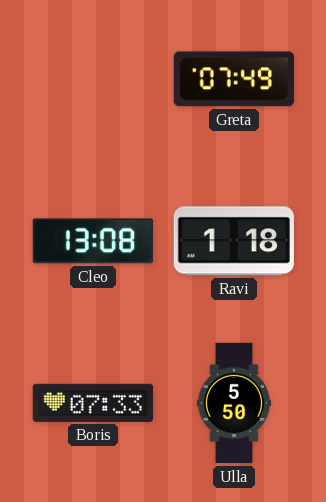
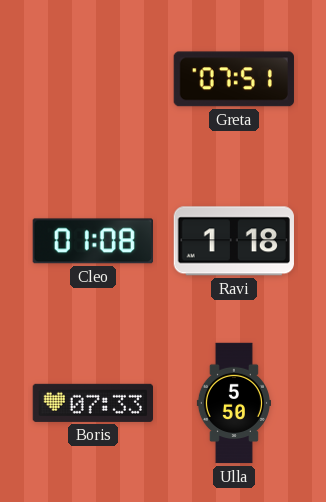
Greta: 07:49 -> 07:51
Cleo: 13:08 -> 01:08
